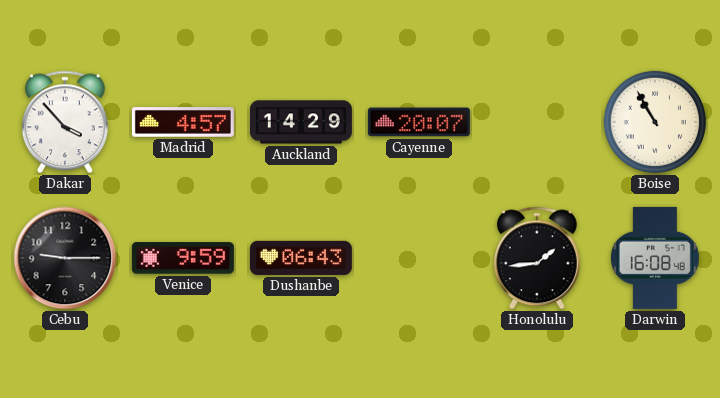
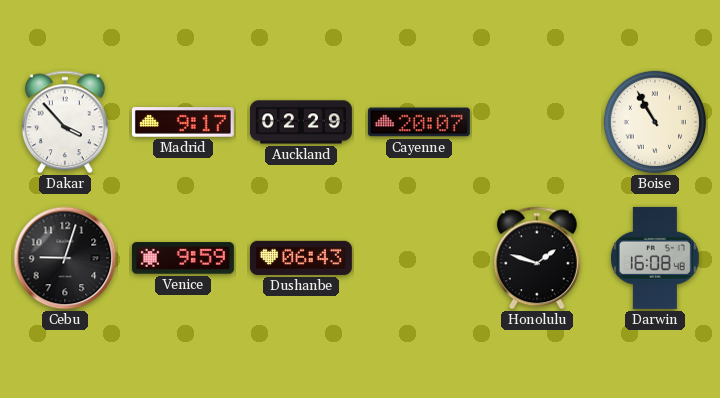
Madrid: 4:57 -> 9:17
Auckland: 14:29 -> 02:29
Cebu: 9:15 -> 9:03
Honolulu: 1:44 -> 1:48
